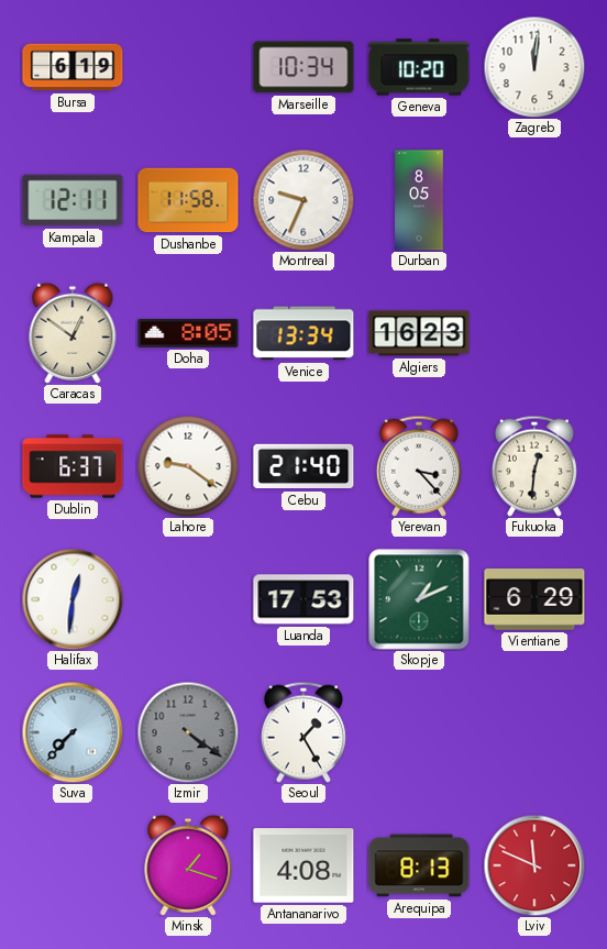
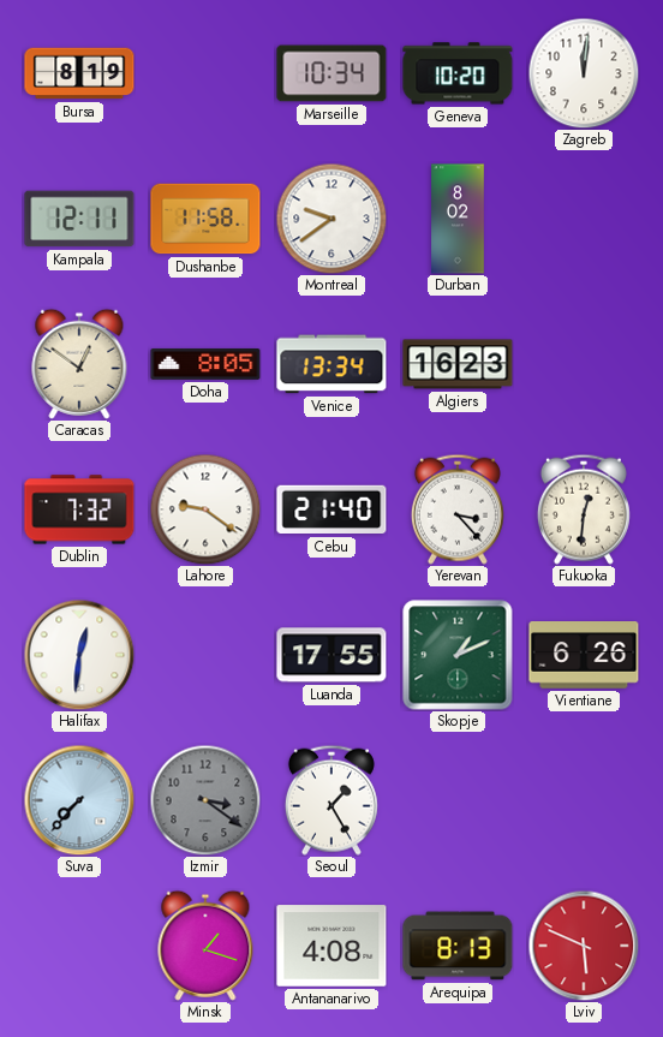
Bursa: 6:19 -> 8:19
Montreal: 9:34 -> 9:39
Durban: 8:05 -> 8:02
Dublin: 6:37 -> 7:32
Luanda: 17:53 -> 17:55
Vientiane: 6:29 -> 6:26
Izmir: 4:21 -> 3:21
Lviv: 11:49 -> 5:49
